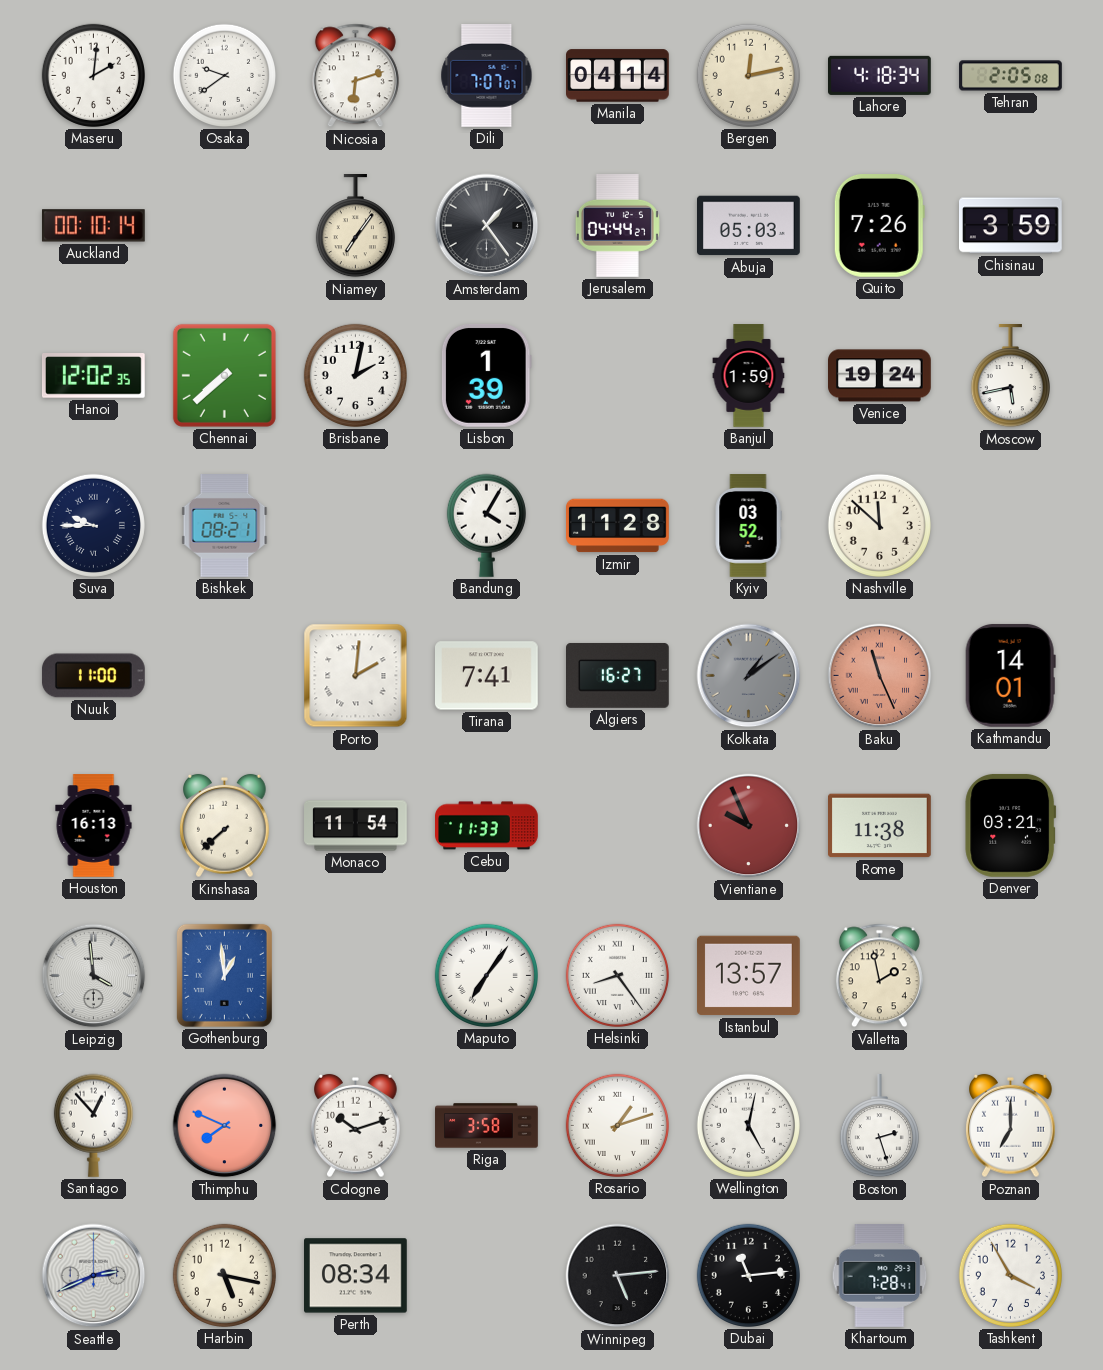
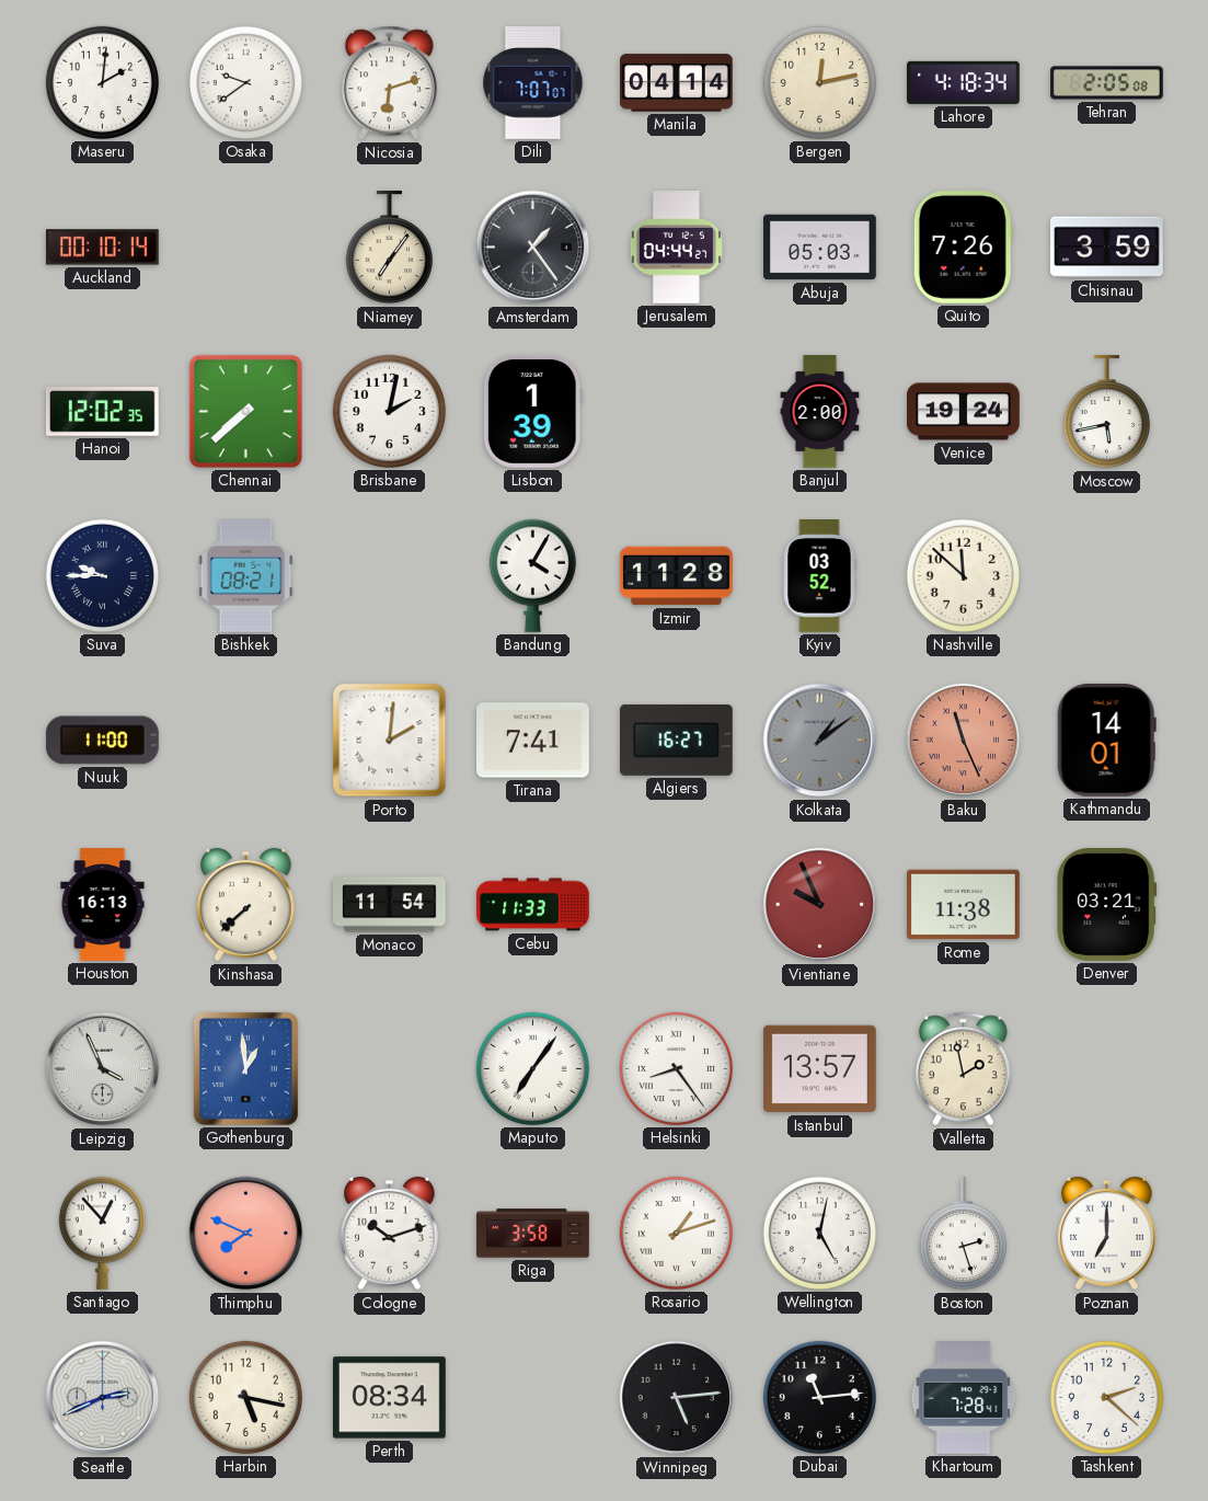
Banjul: 1:59 -> 2:00
Leipzig: 3:59 -> 3:56
Tashkent: 3:55 -> 2:22
